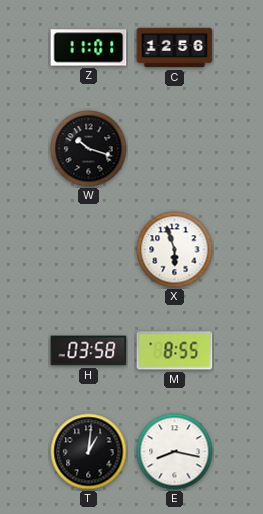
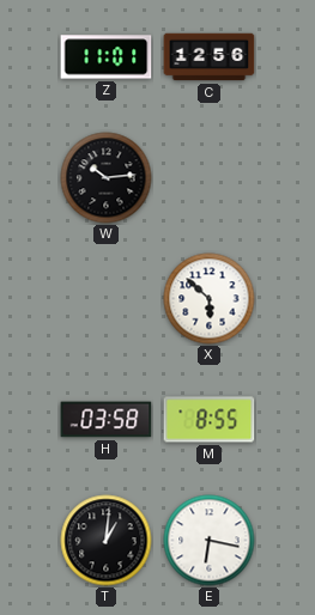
W: 10:18 -> 10:14
X: 5:57 -> 5:52
E: 8:17 -> 6:17
